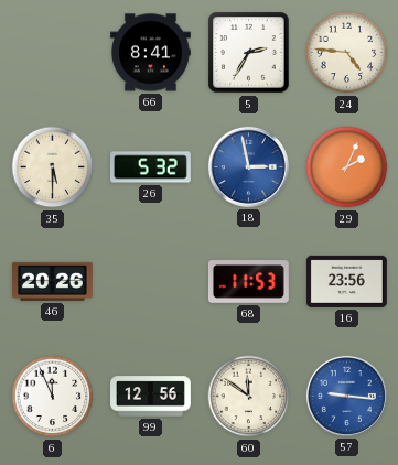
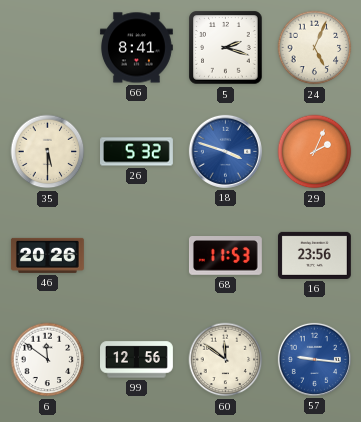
5: 2:35 -> 2:18
24: 4:46 -> 5:04
18: 2:58 -> 3:48
6: 11:56 -> 11:51
